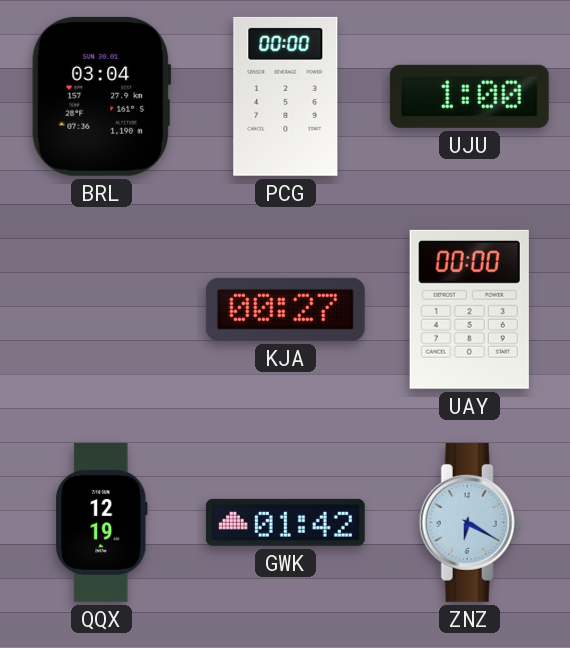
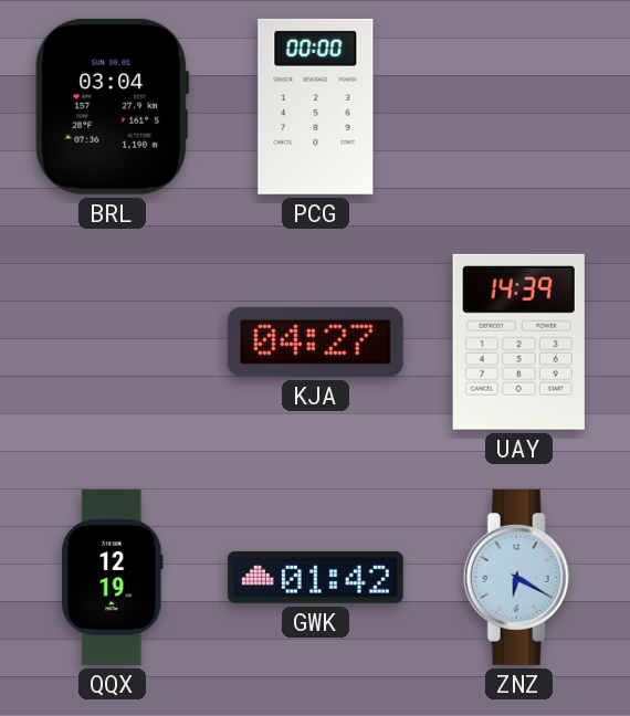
UJU: 1:00 -> none
KJA: 00:27 -> 04:27
UAY: 00:00 -> 14:39
